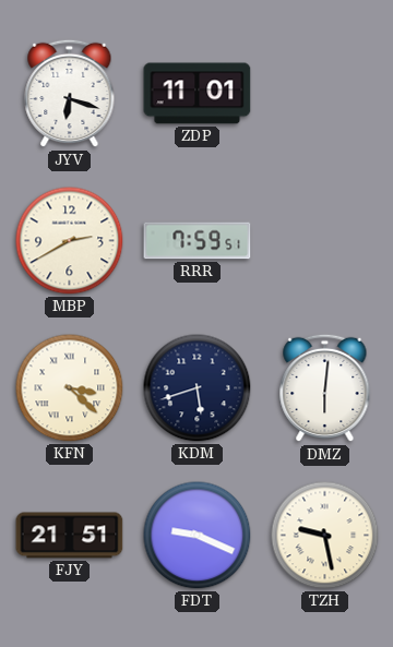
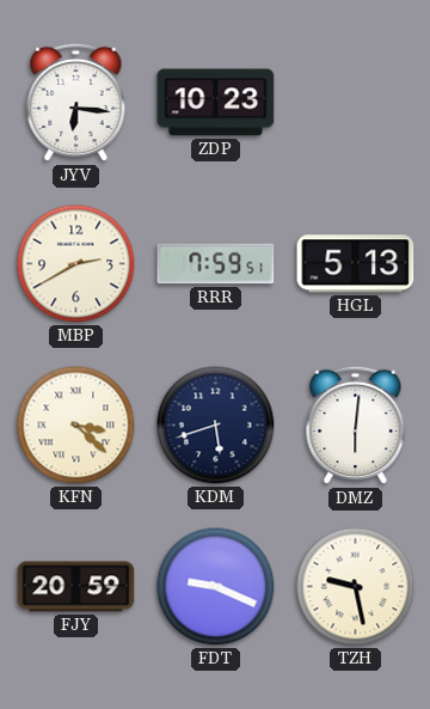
JYV: 6:18 -> 6:16
ZDP: 11:01 -> 10:23
HGL: none -> 5:13
FJY: 21:51 -> 20:59
